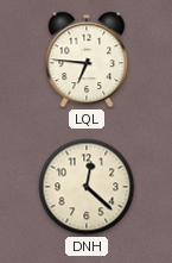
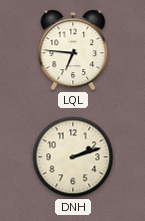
DNH: 12:22 -> 2:12
